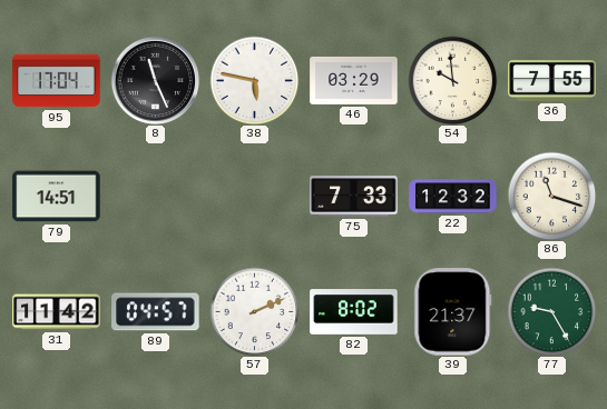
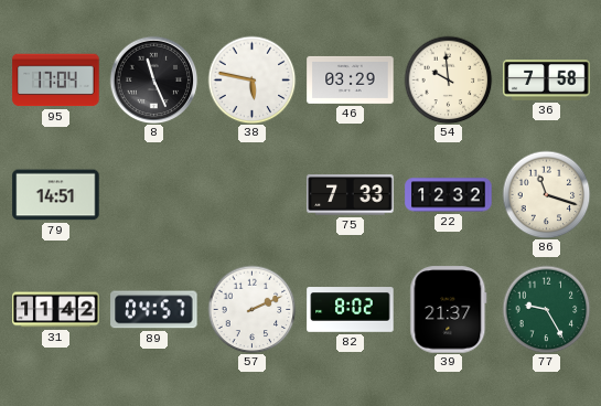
36: 7:55 -> 7:58
